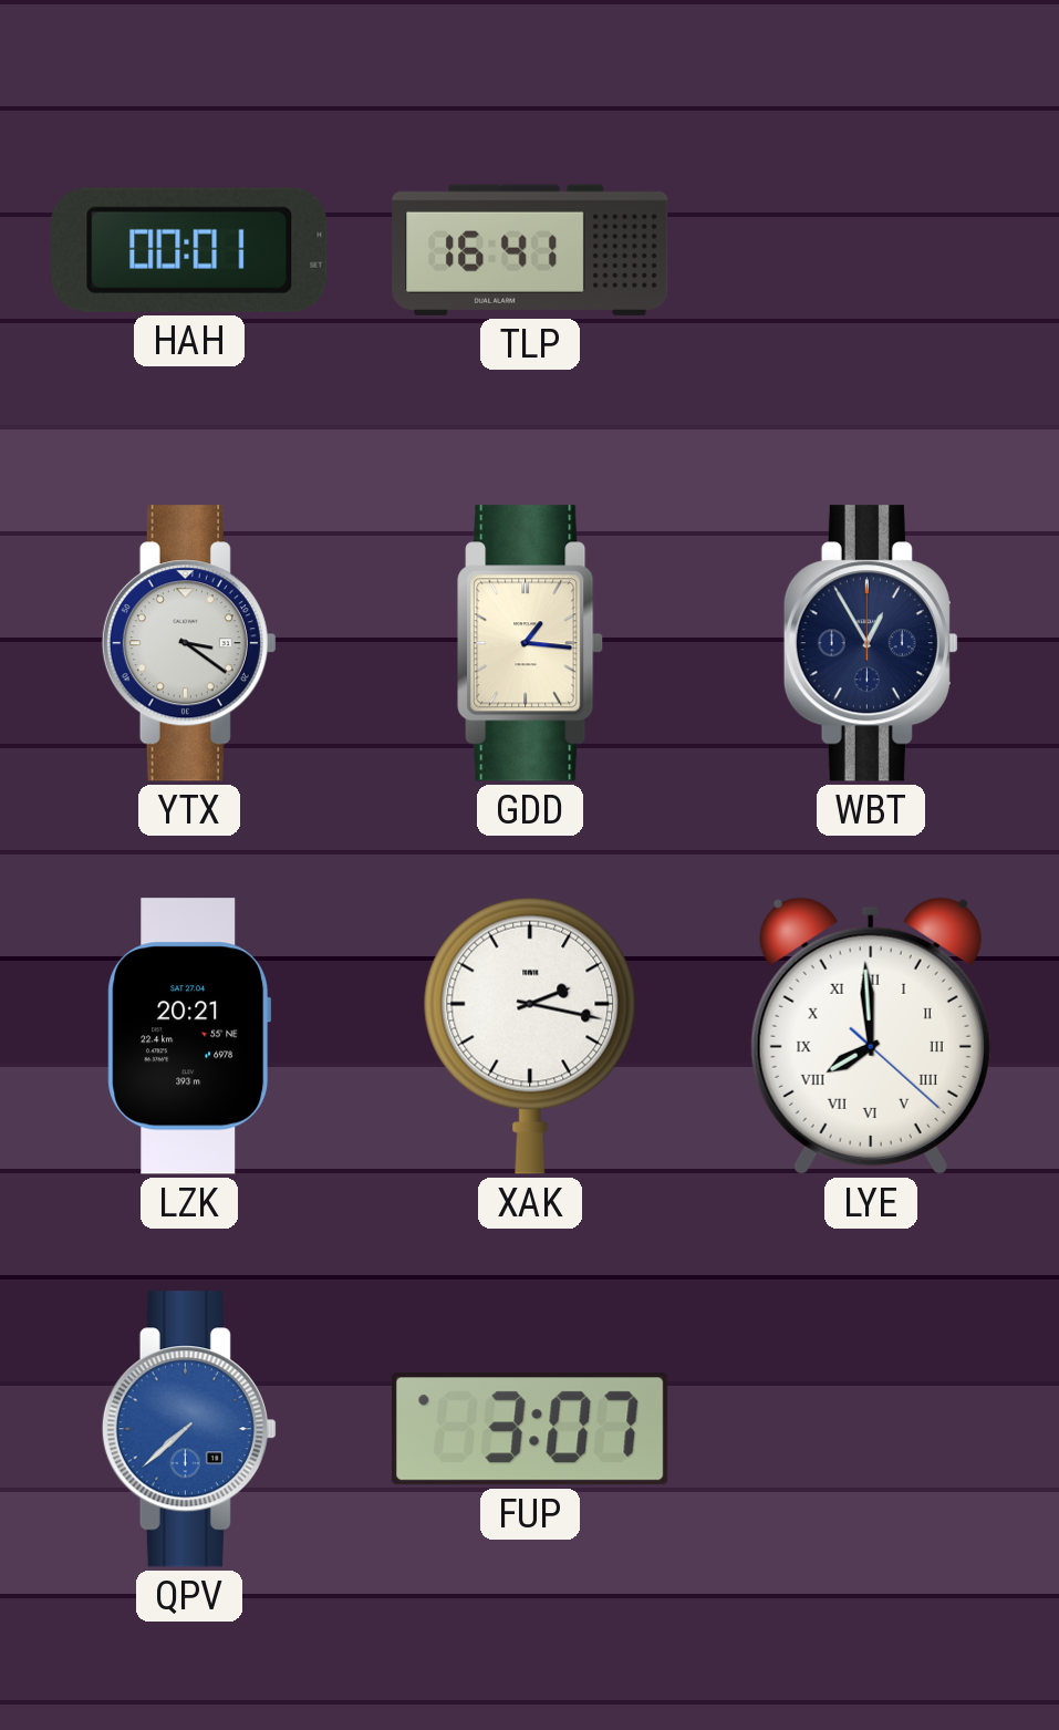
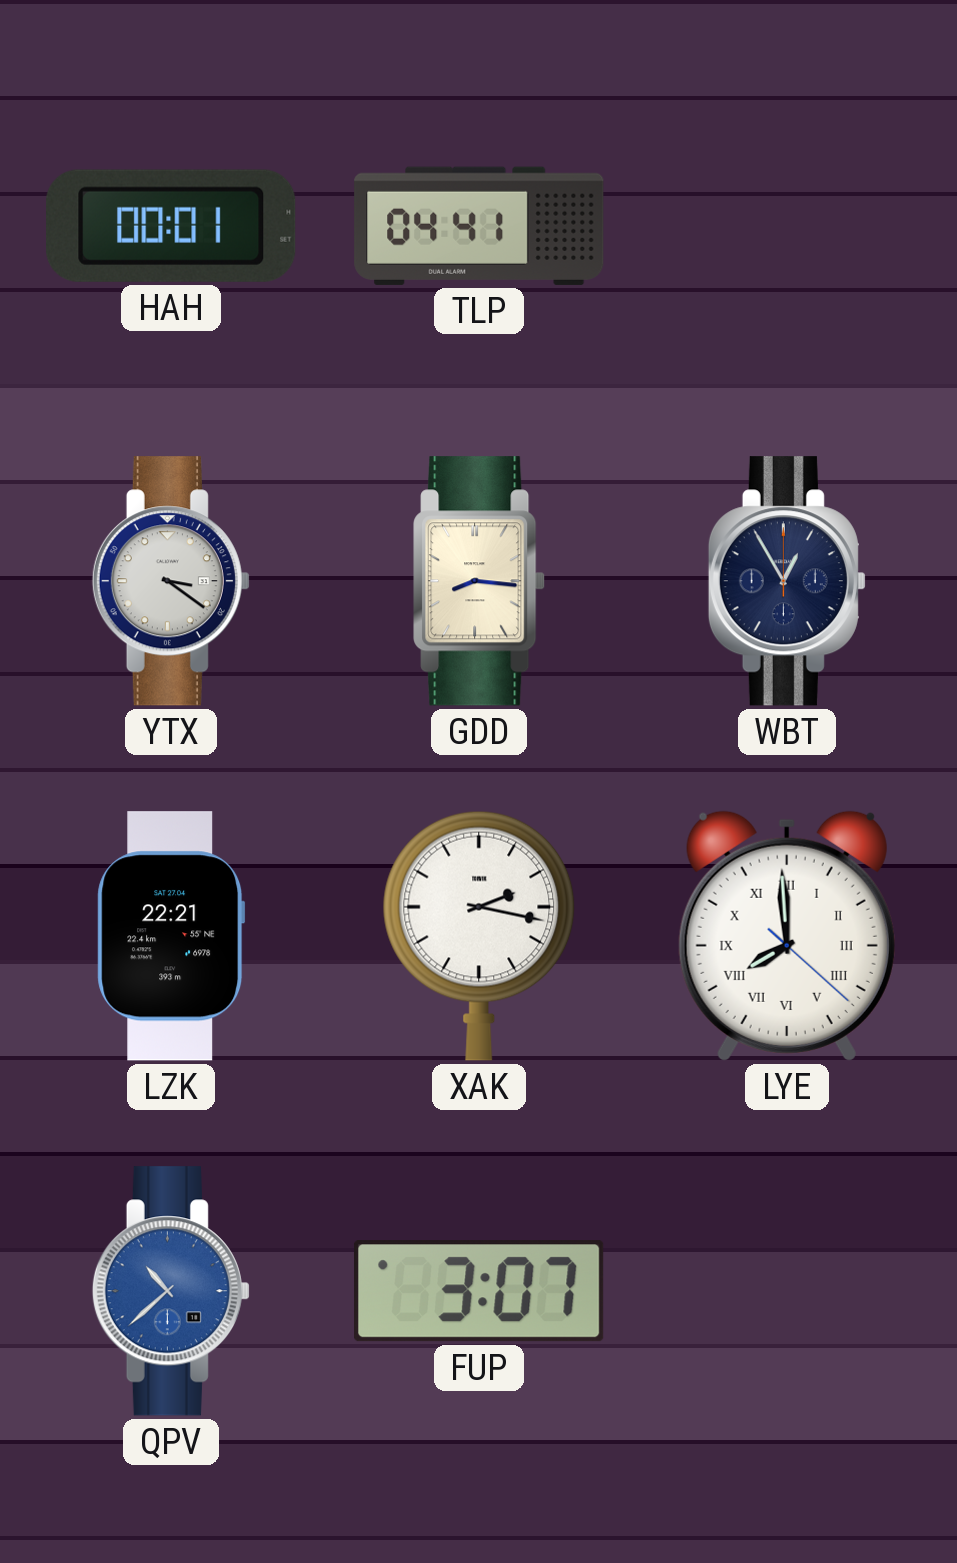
TLP: 16:41 -> 04:41
GDD: 1:16 -> 8:16
LZK: 20:21 -> 22:21
QPV: 7:38 -> 10:38
